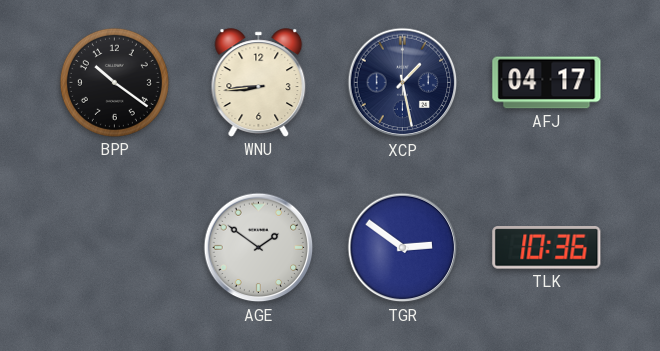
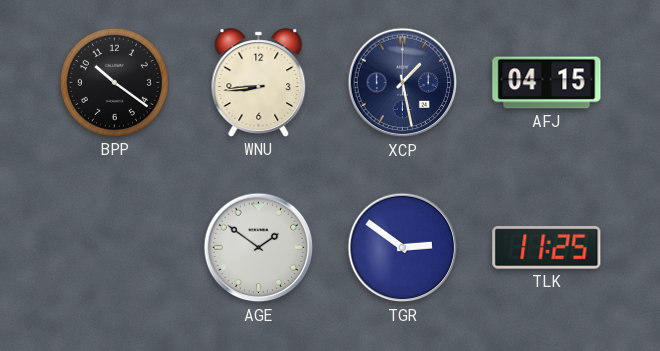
AFJ: 04:17 -> 04:15
TLK: 10:36 -> 11:25
